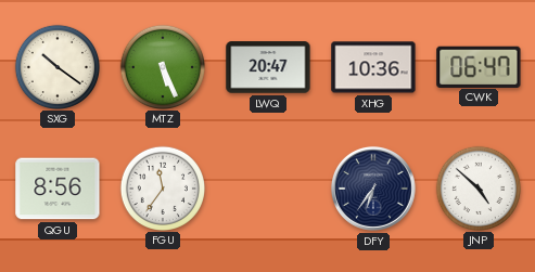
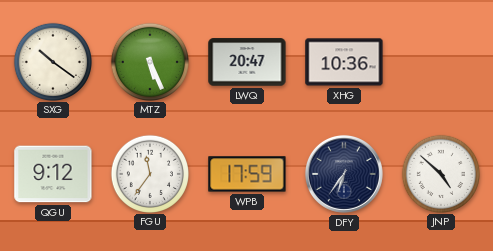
CWK: 06:47 -> none
QGU: 8:56 -> 9:12
WPB: none -> 17:59
